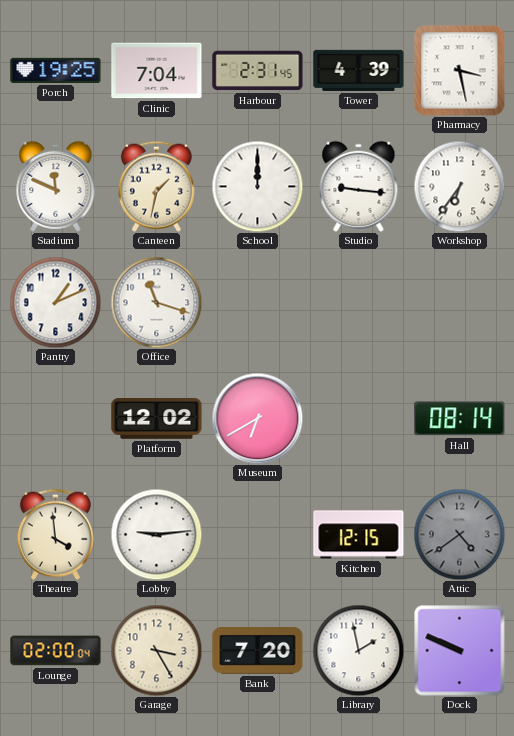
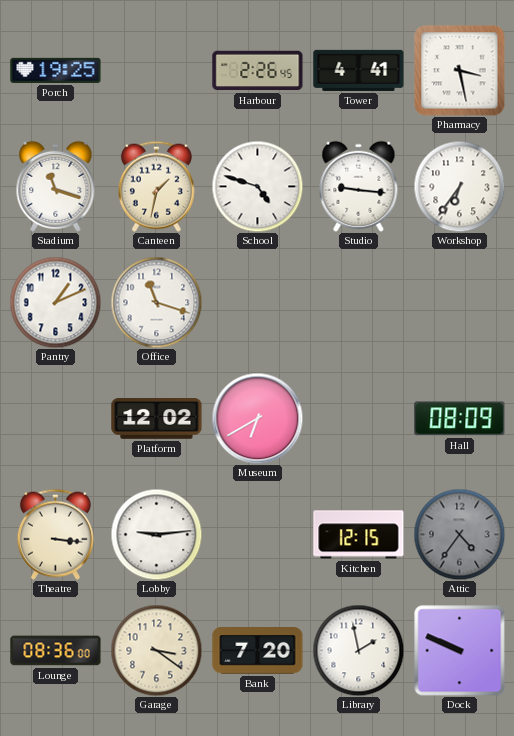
Clinic: 7:04 -> none
Harbour: 2:31 -> 2:26
Tower: 4:39 -> 4:41
Stadium: 11:49 -> 11:18
School: 12:00 -> 4:48
Hall: 08:14 -> 08:09
Theatre: 3:59 -> 3:16
Attic: 4:39 -> 4:36
Lounge: 02:00 -> 08:36
Garage: 3:25 -> 3:21
